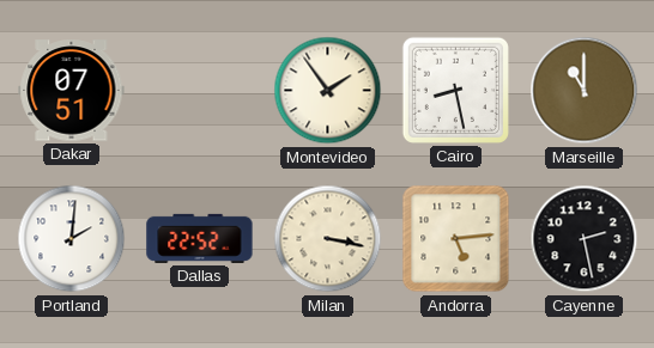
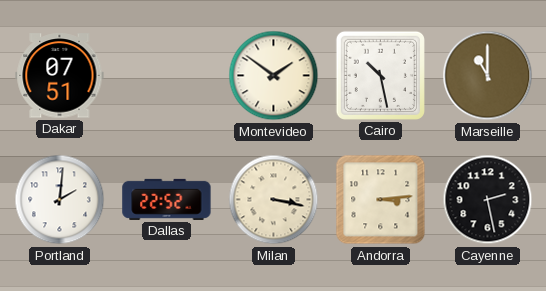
Montevideo: 1:54 -> 1:51
Cairo: 8:28 -> 10:28
Andorra: 5:14 -> 3:14
